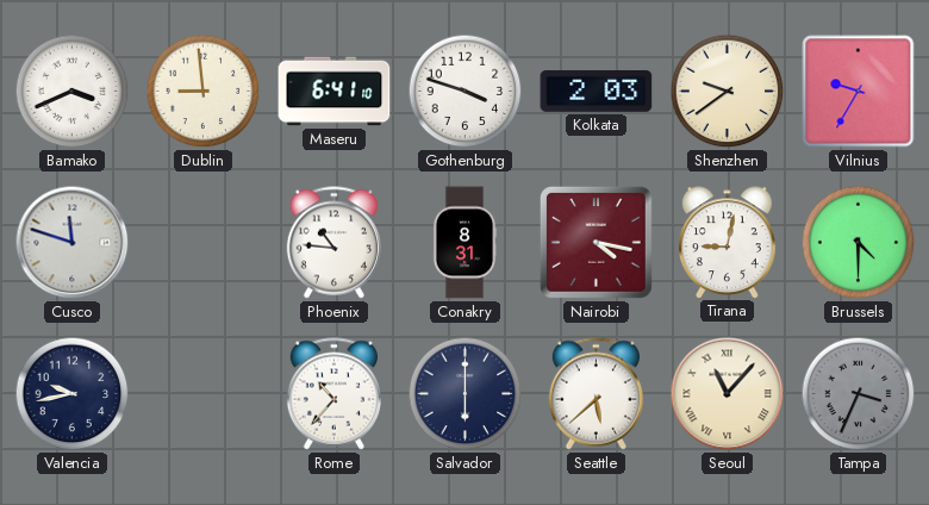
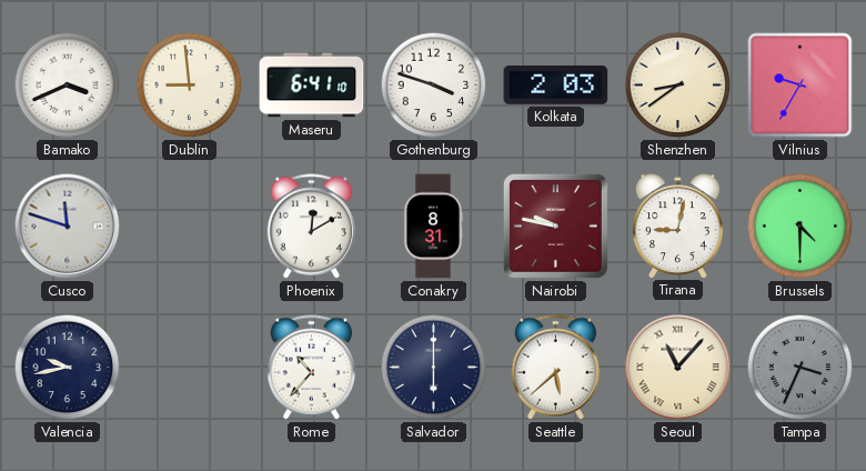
Shenzhen: 9:39 -> 8:39
Phoenix: 10:46 -> 12:10
Nairobi: 4:17 -> 9:47
